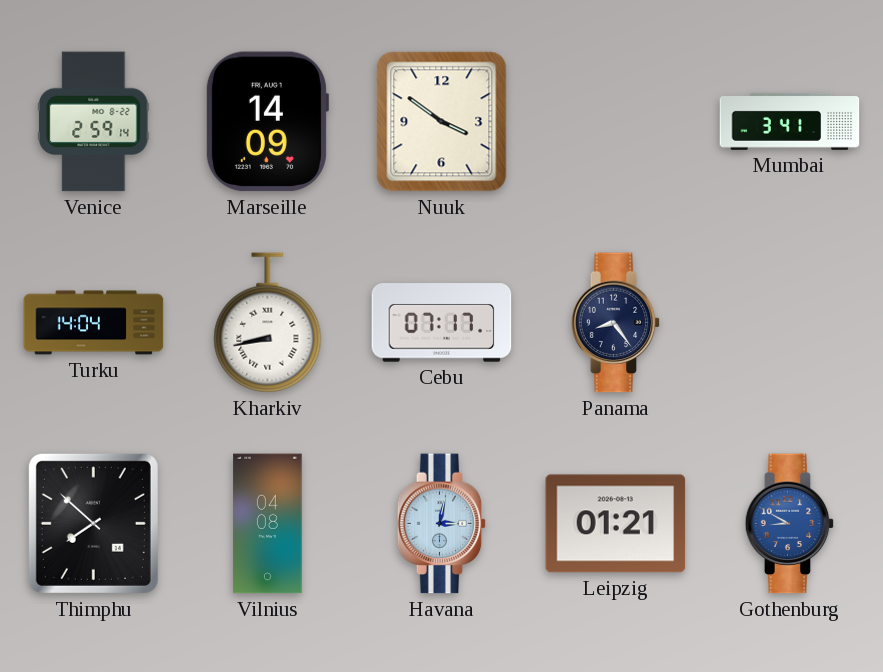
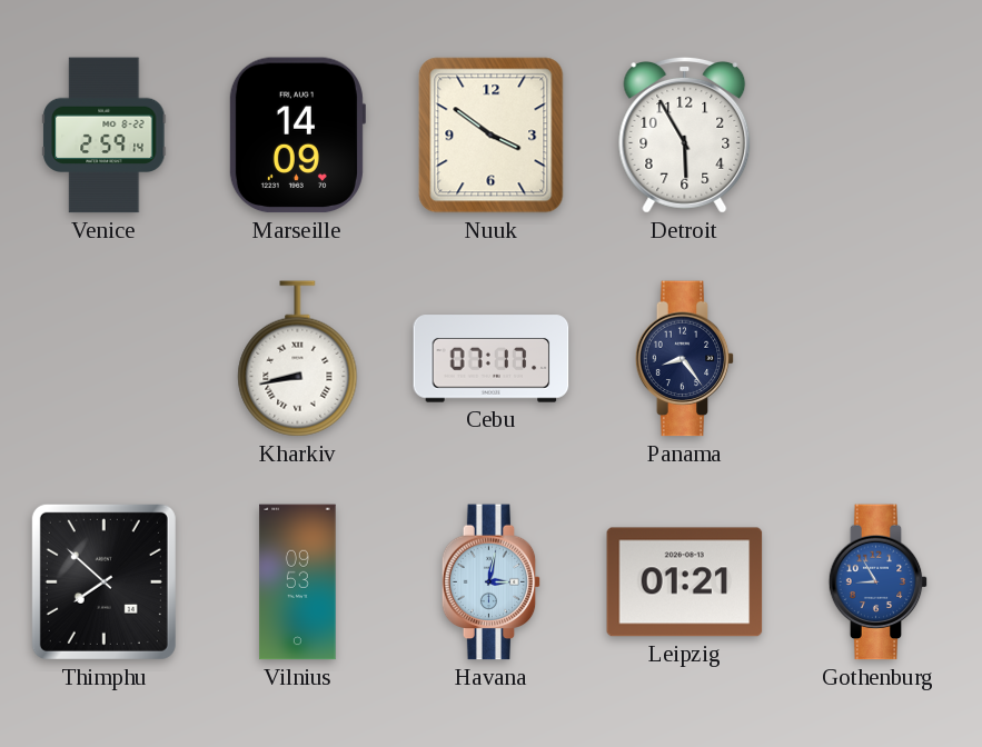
Detroit: none -> 5:55
Mumbai: 3:41 -> none
Turku: 14:04 -> none
Vilnius: 04:08 -> 09:53
Gothenburg: 8:50 -> 8:55
